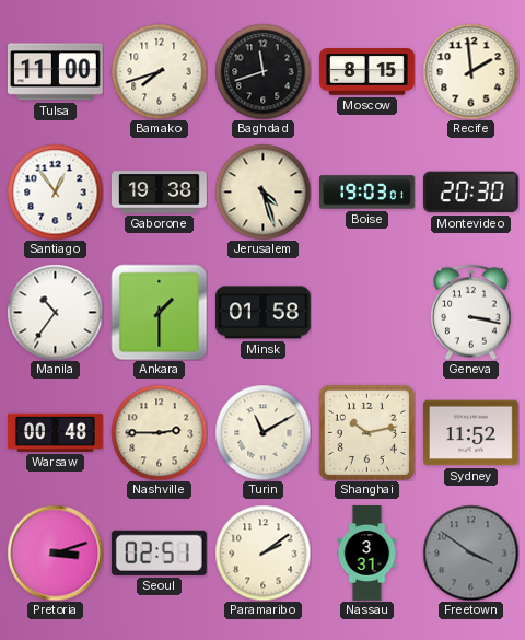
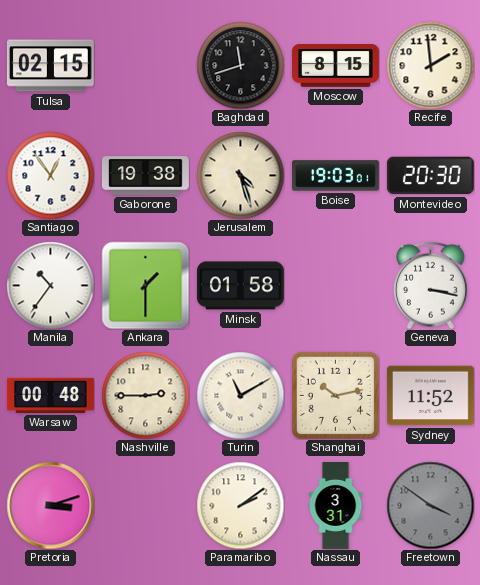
Tulsa: 11:00 -> 02:15
Bamako: 7:42 -> none
Seoul: 02:51 -> none
